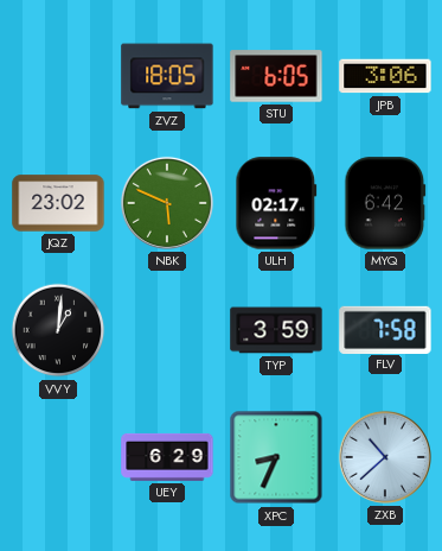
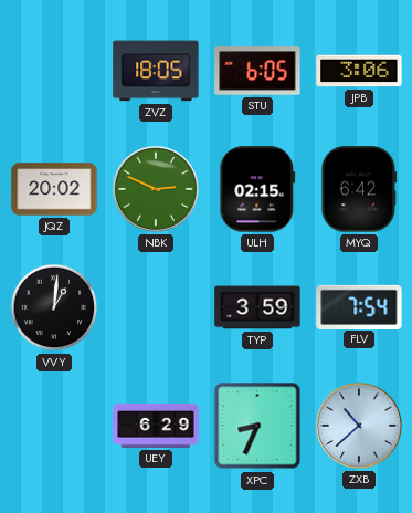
JQZ: 23:02 -> 20:02
NBK: 5:49 -> 2:49
ULH: 02:17 -> 02:15
FLV: 7:58 -> 7:54
